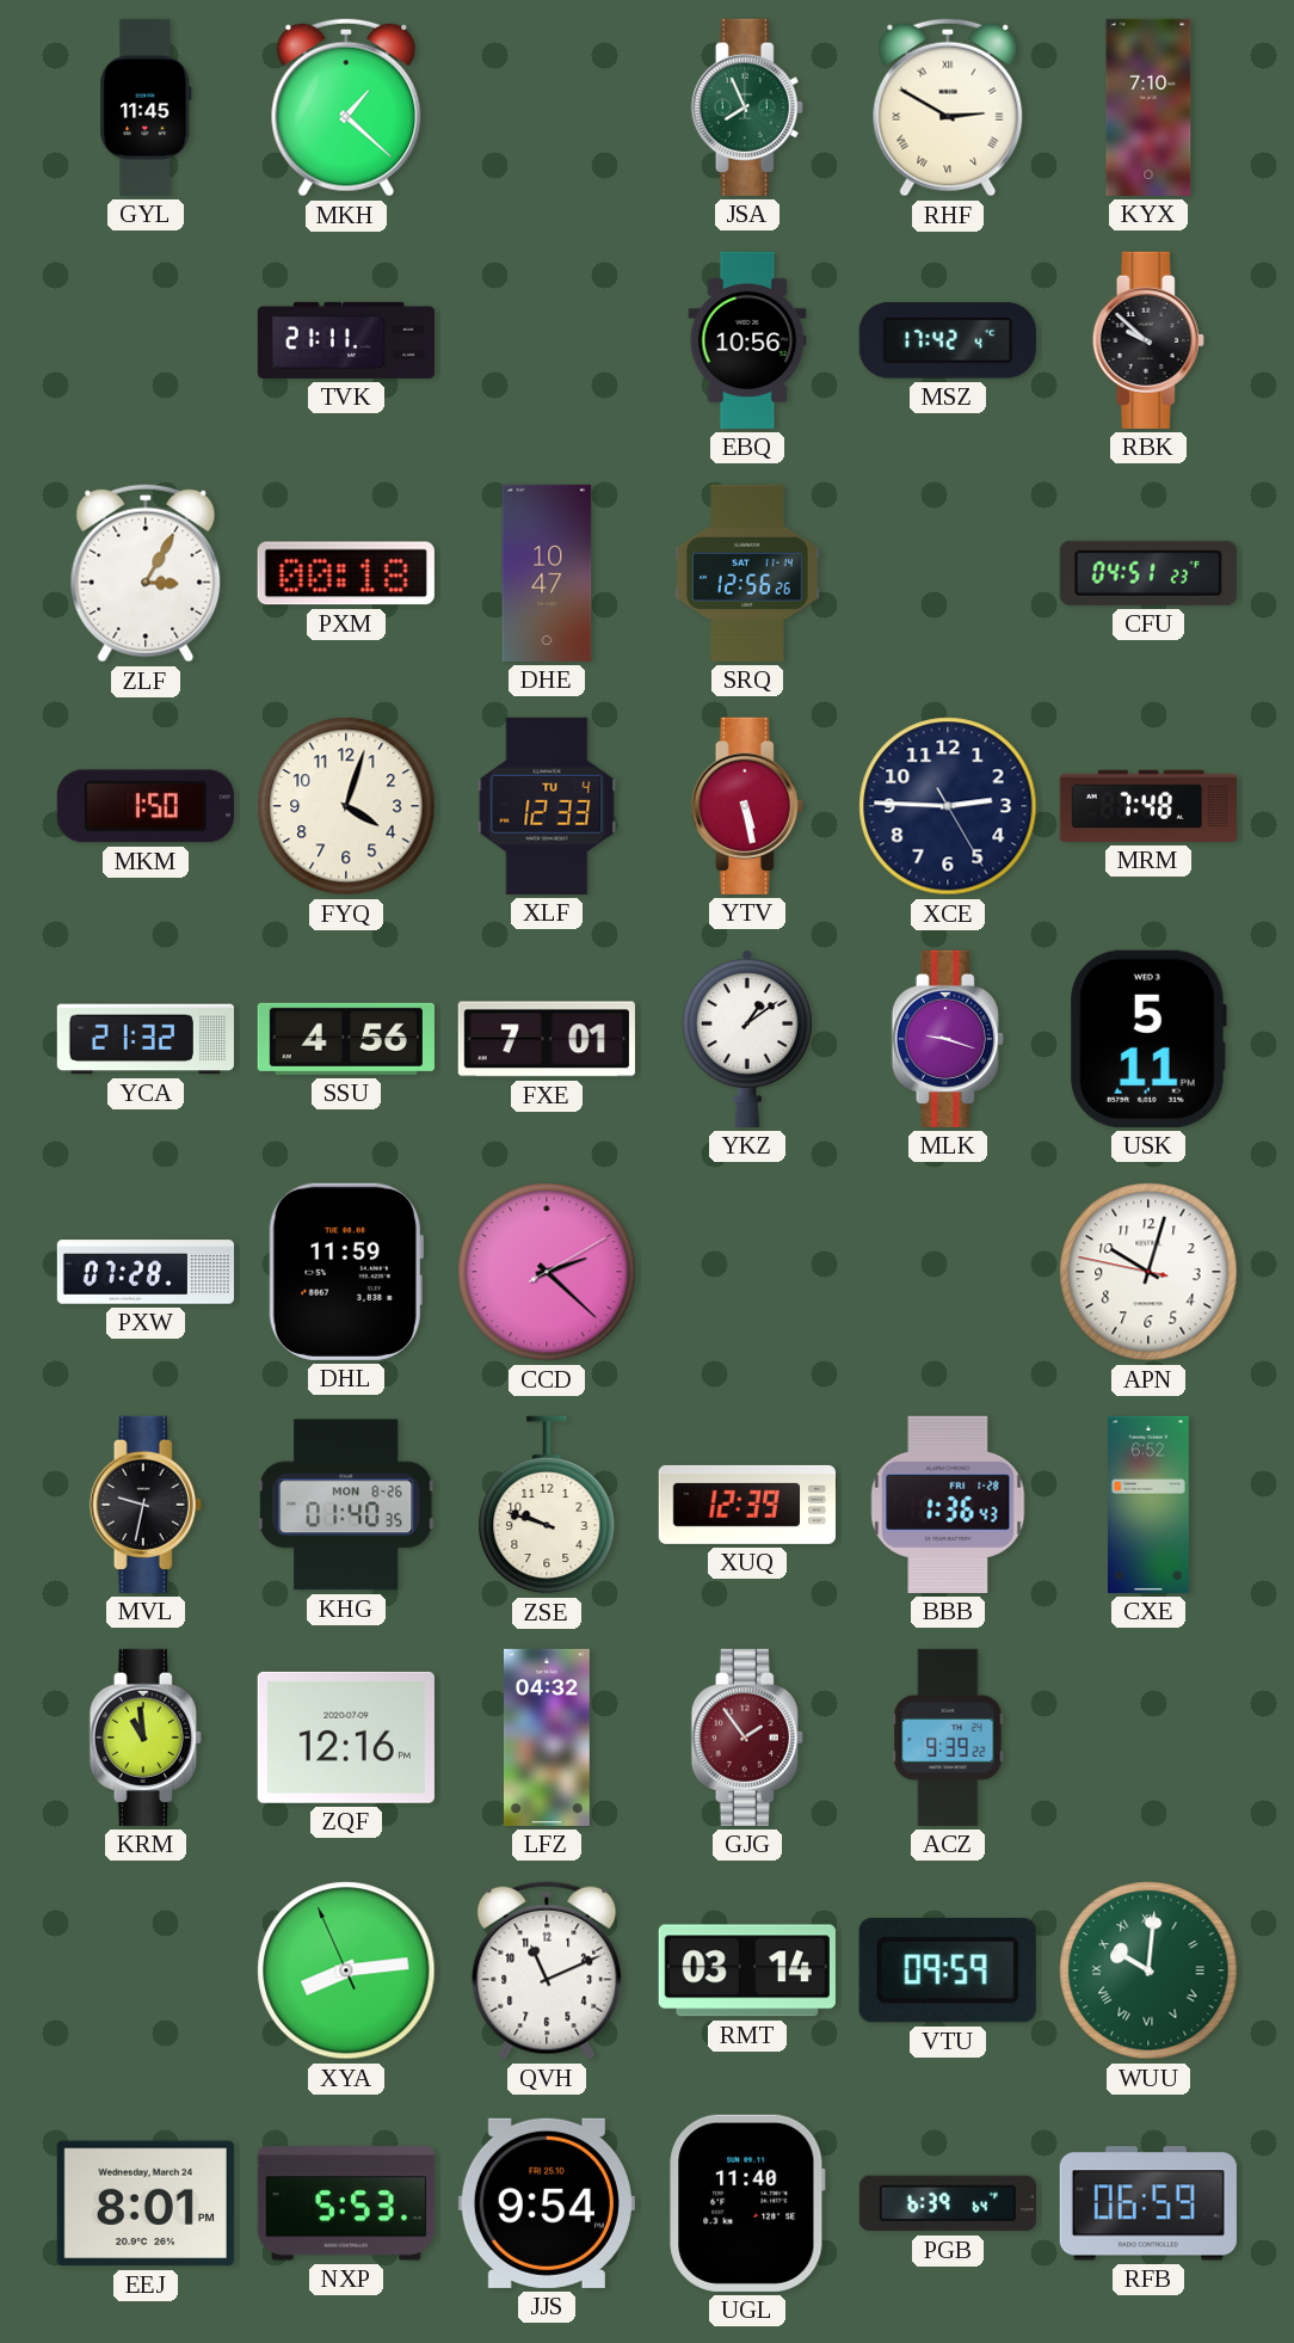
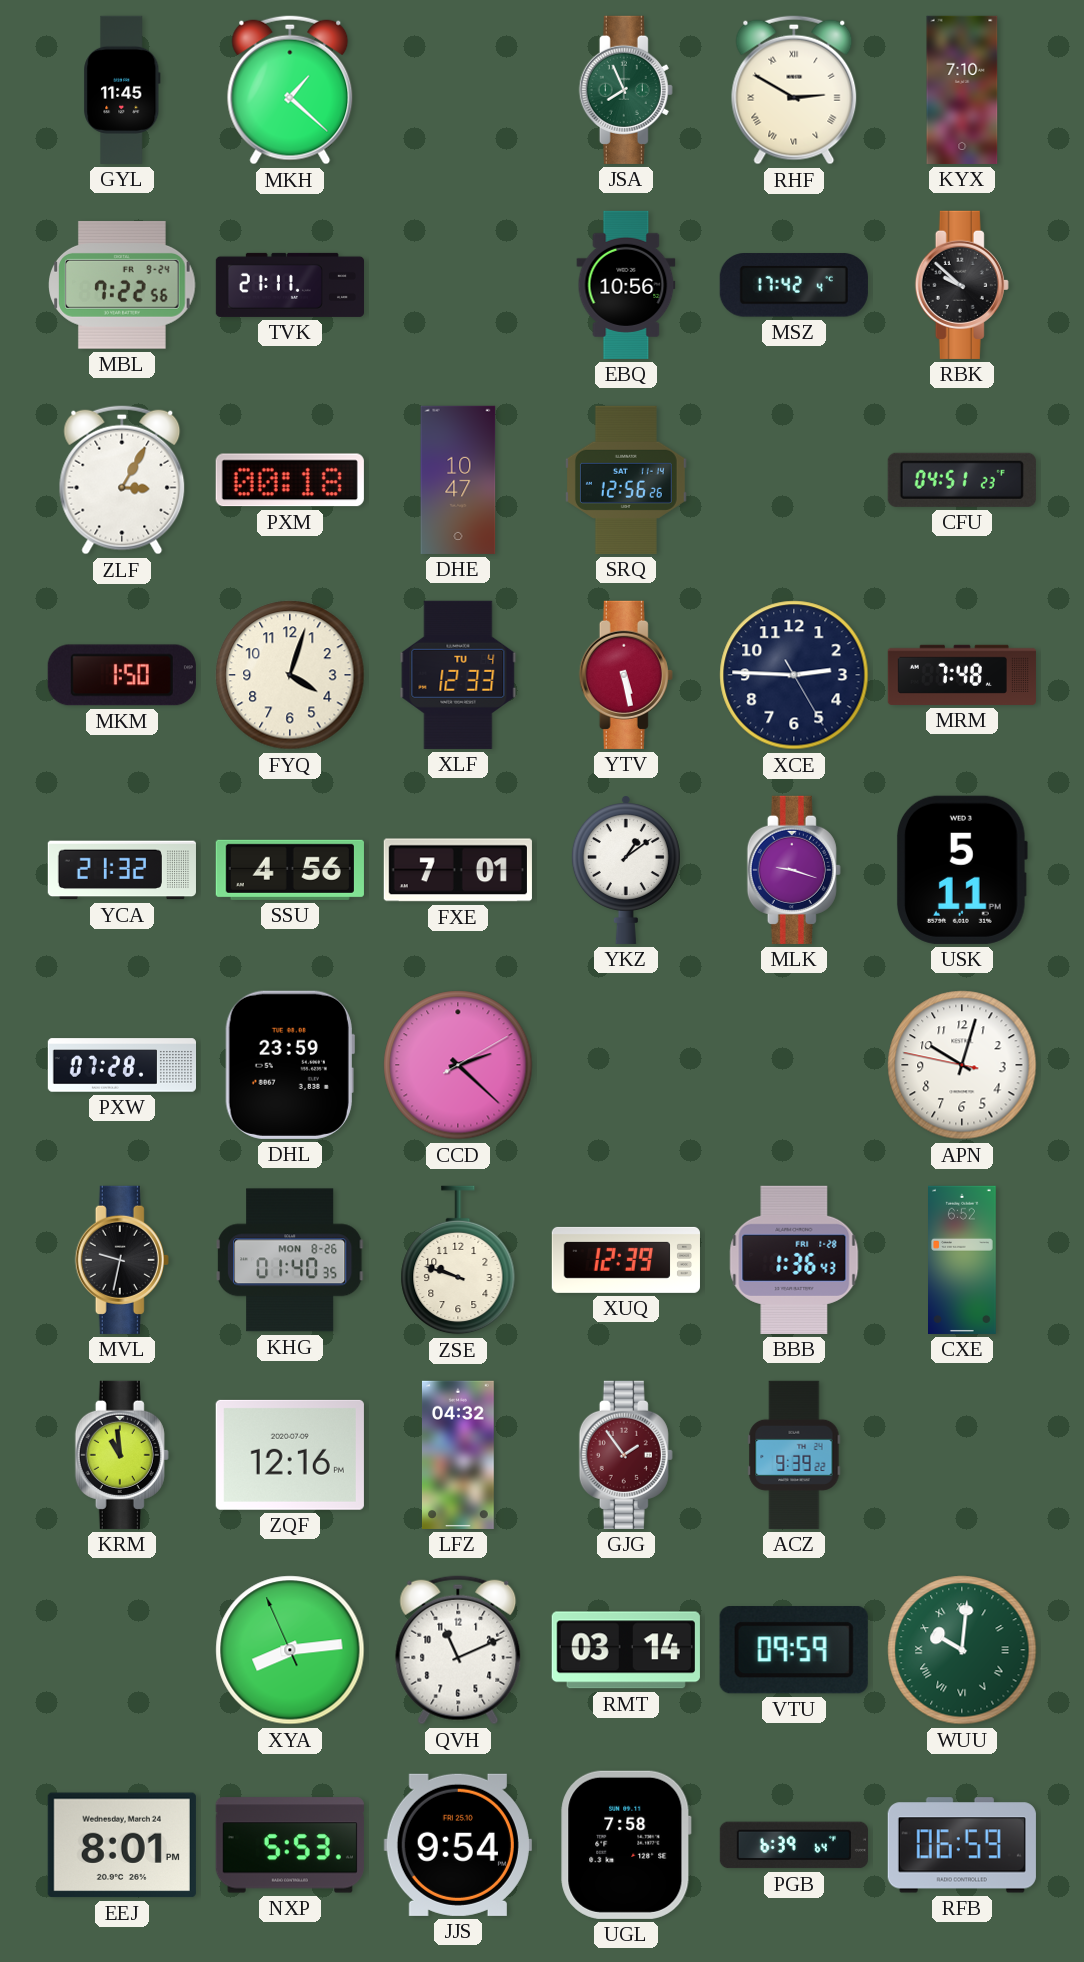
MBL: none -> 7:22
DHL: 11:59 -> 23:59
UGL: 11:40 -> 7:58
